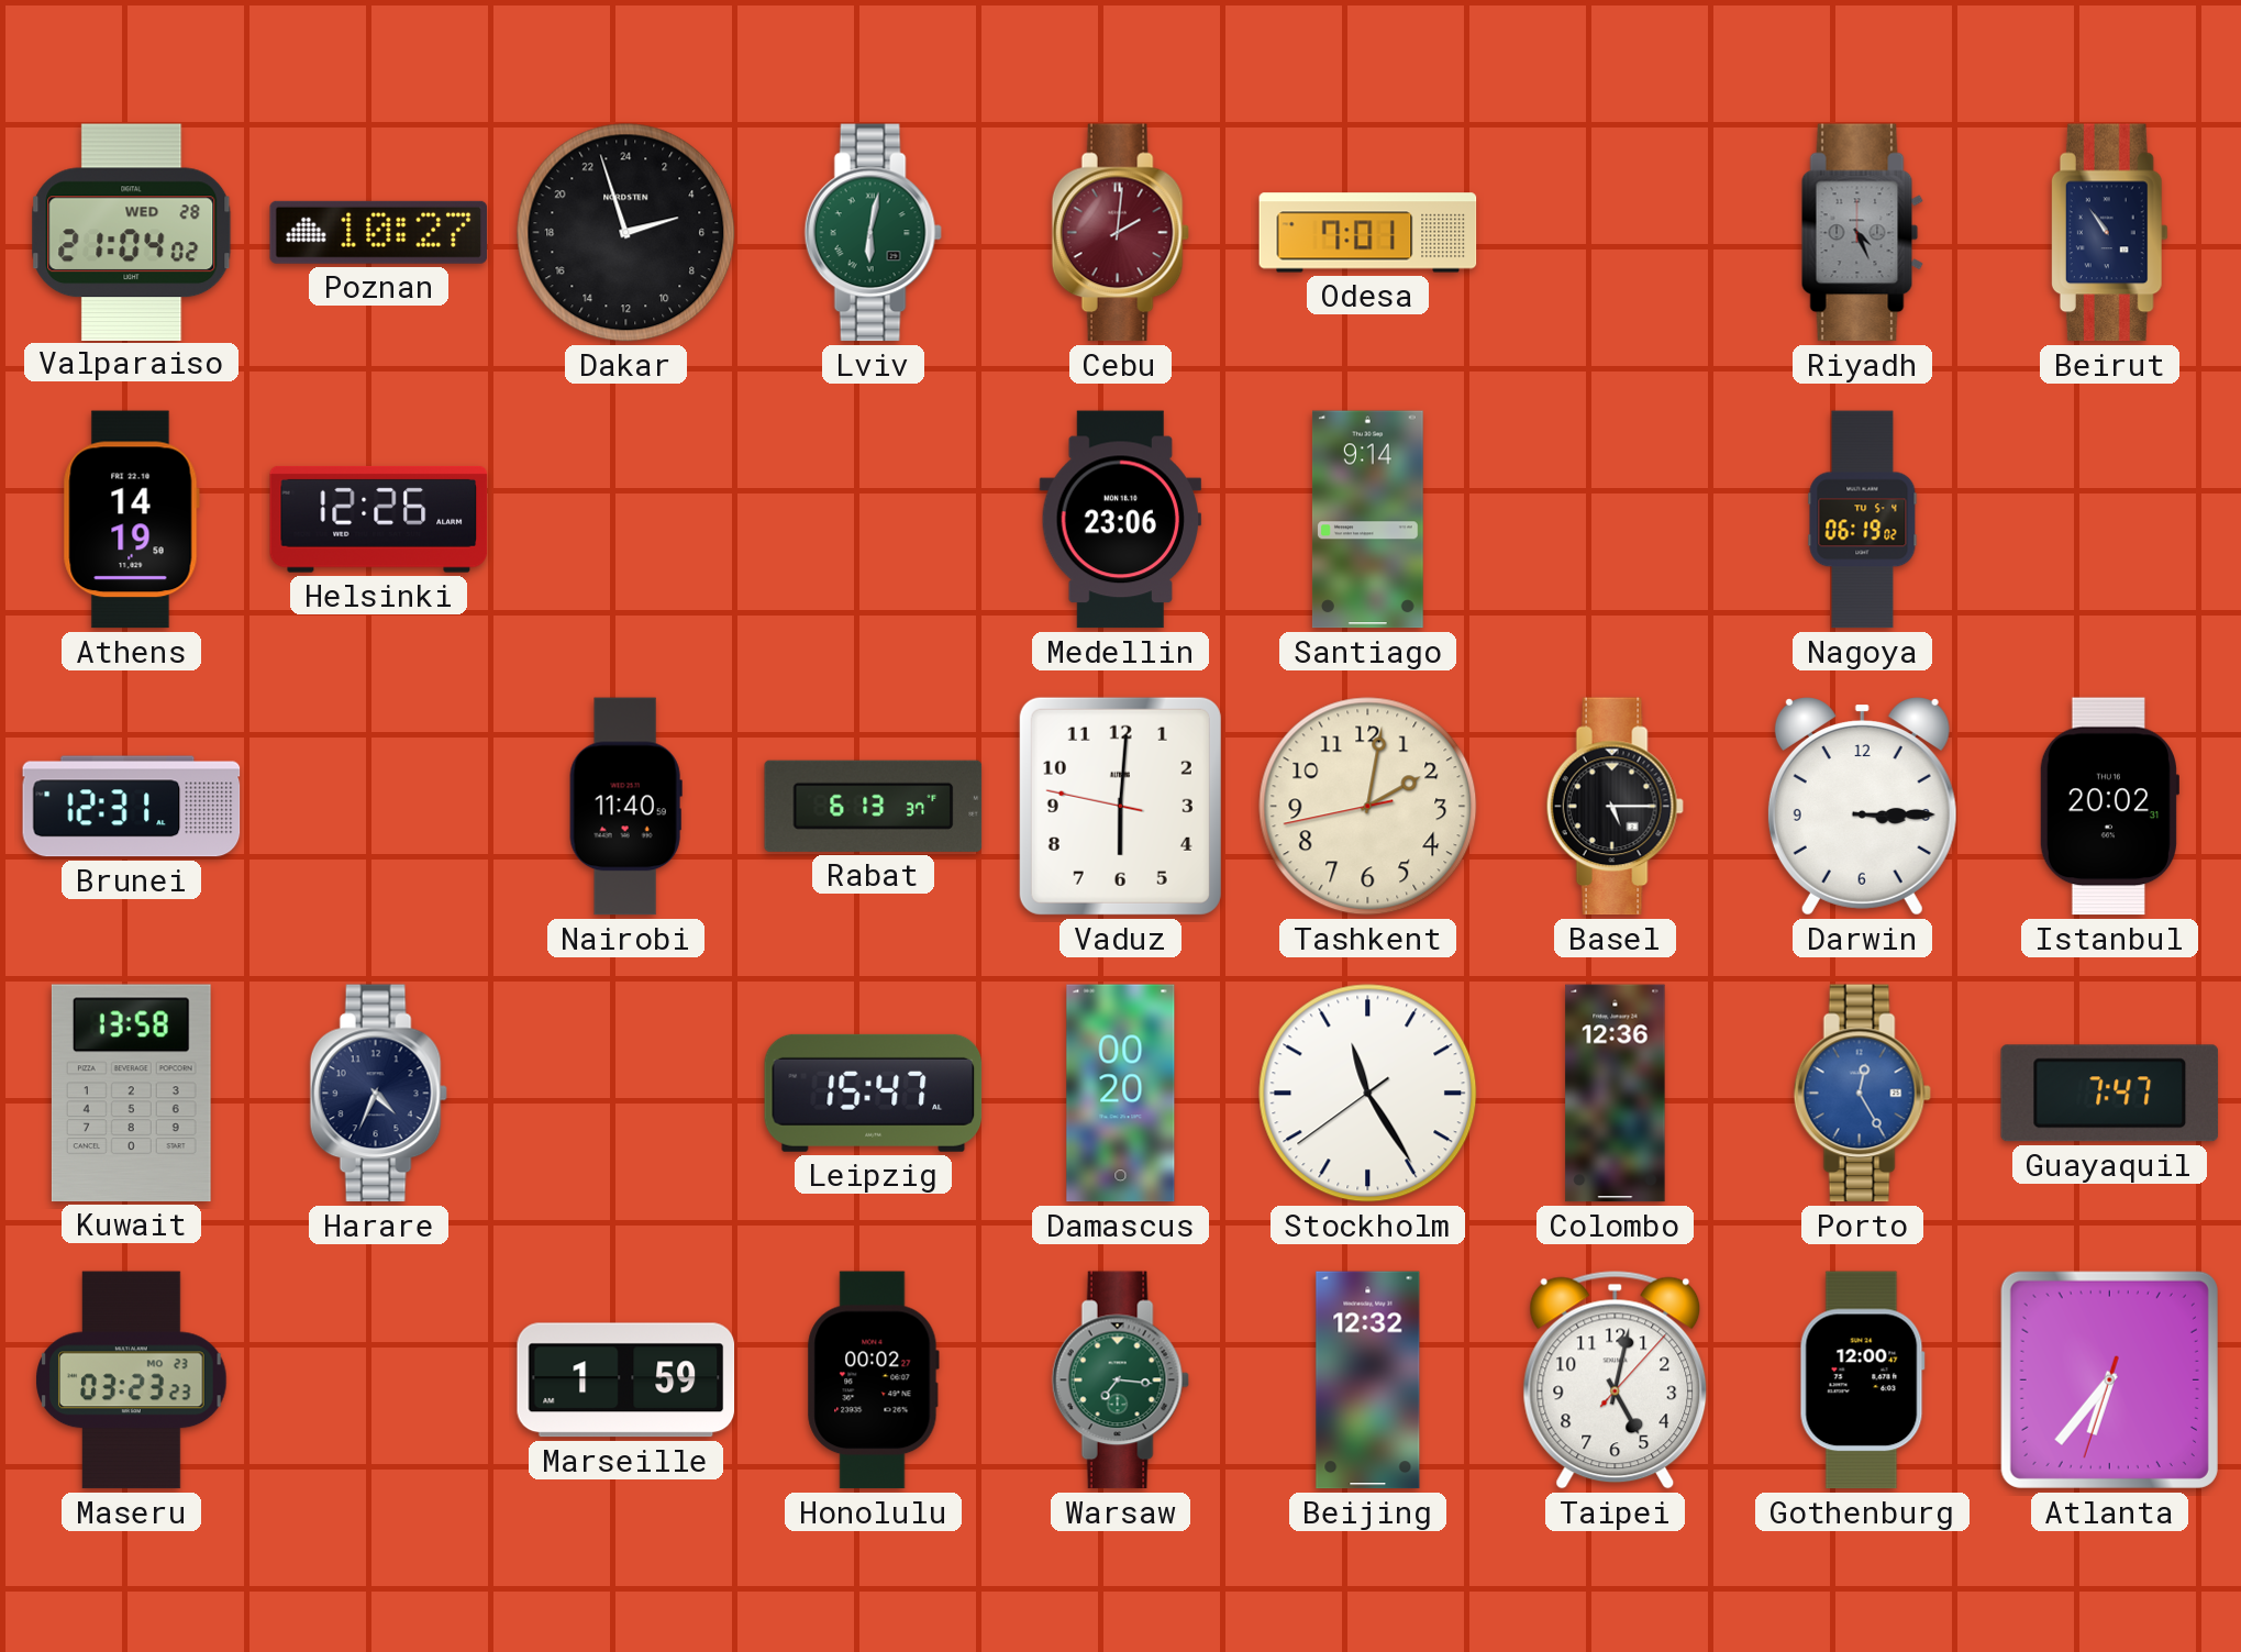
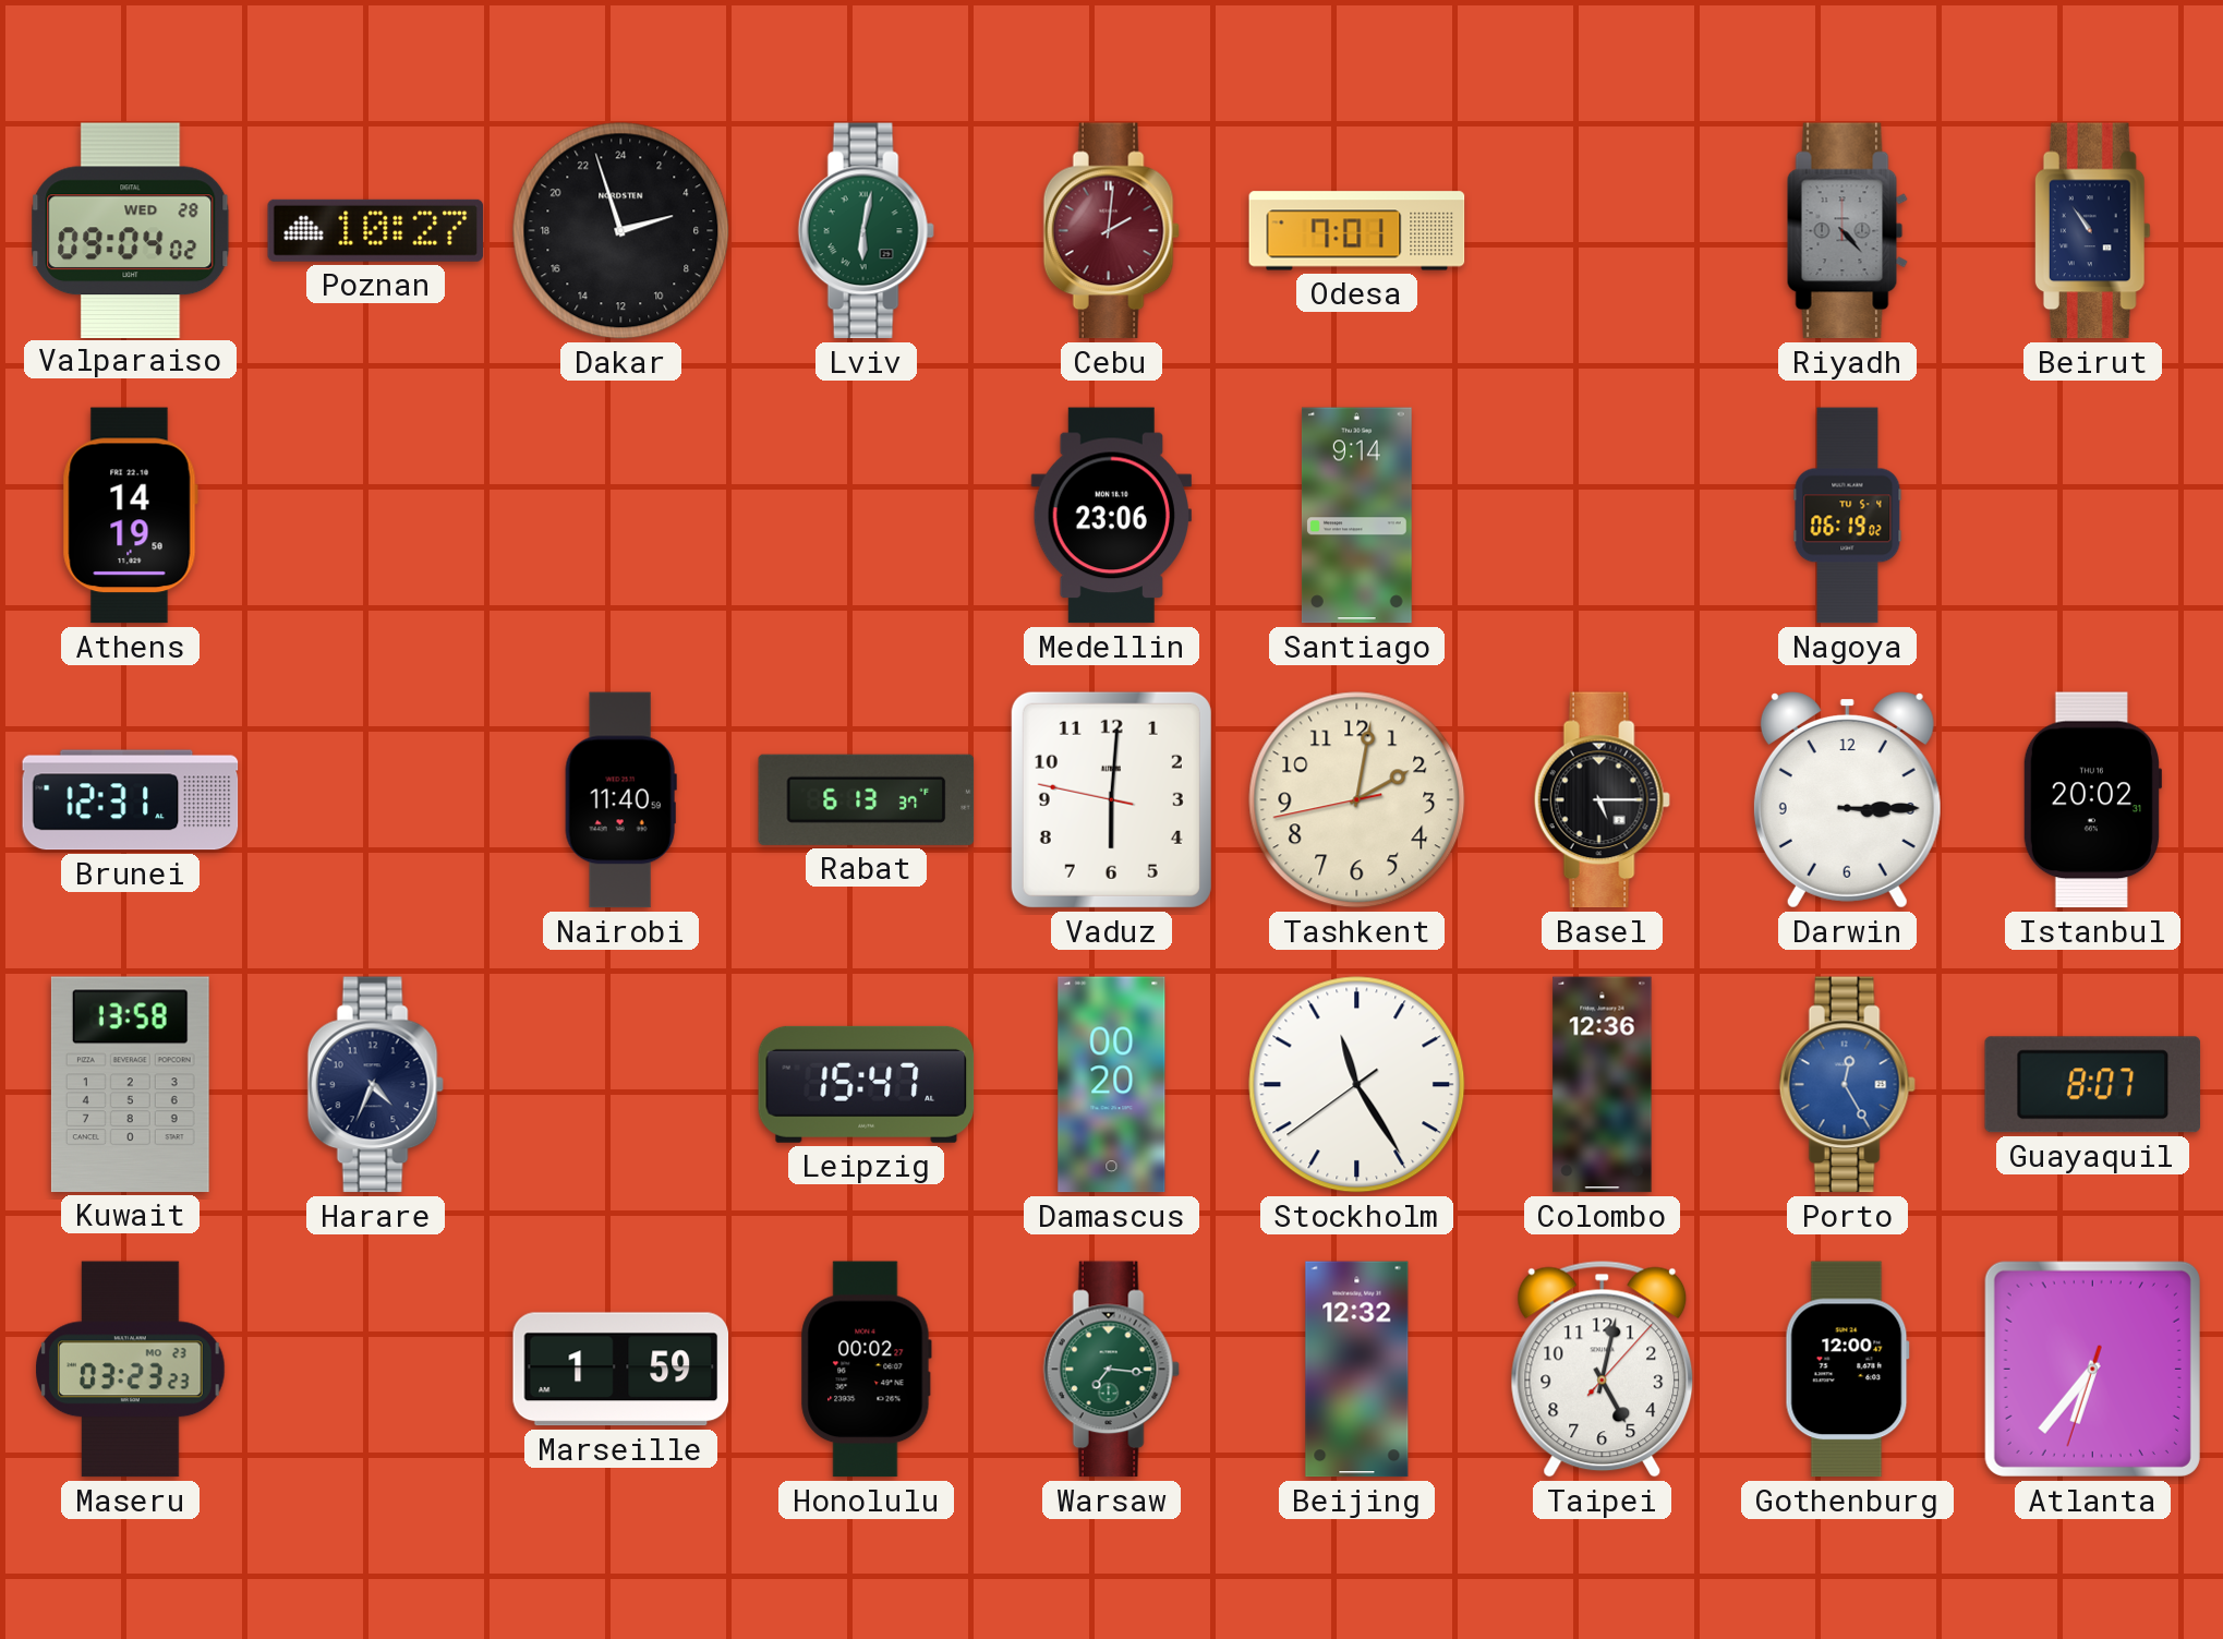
Valparaiso: 21:04 -> 09:04
Riyadh: 4:26 -> 4:23
Helsinki: 12:26 -> none
Guayaquil: 7:47 -> 8:07
